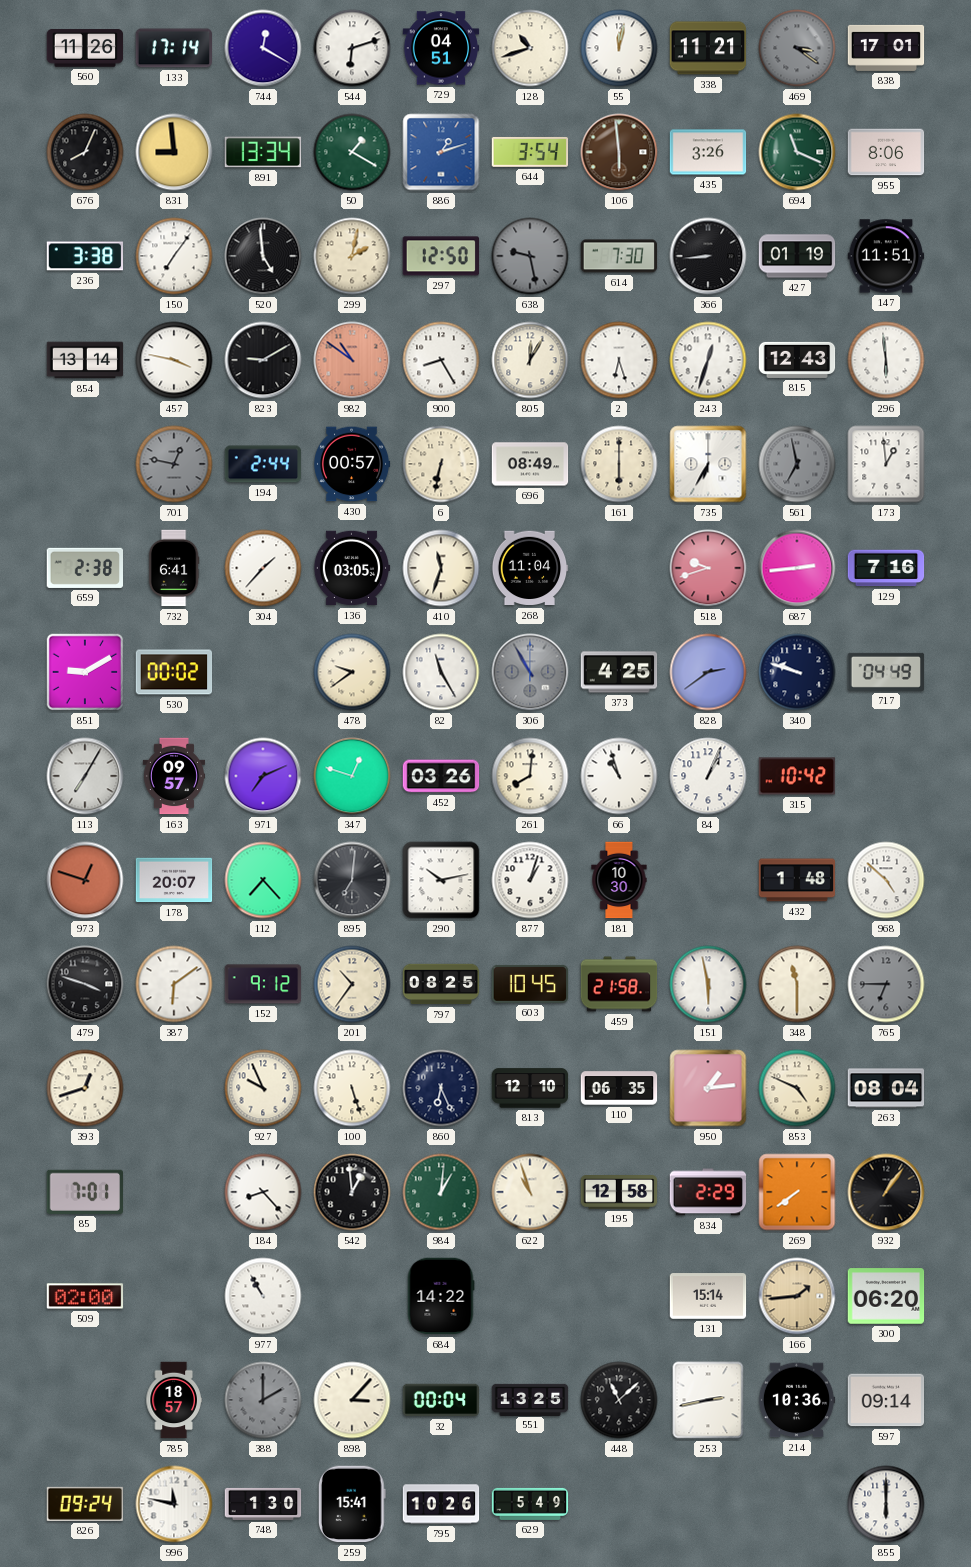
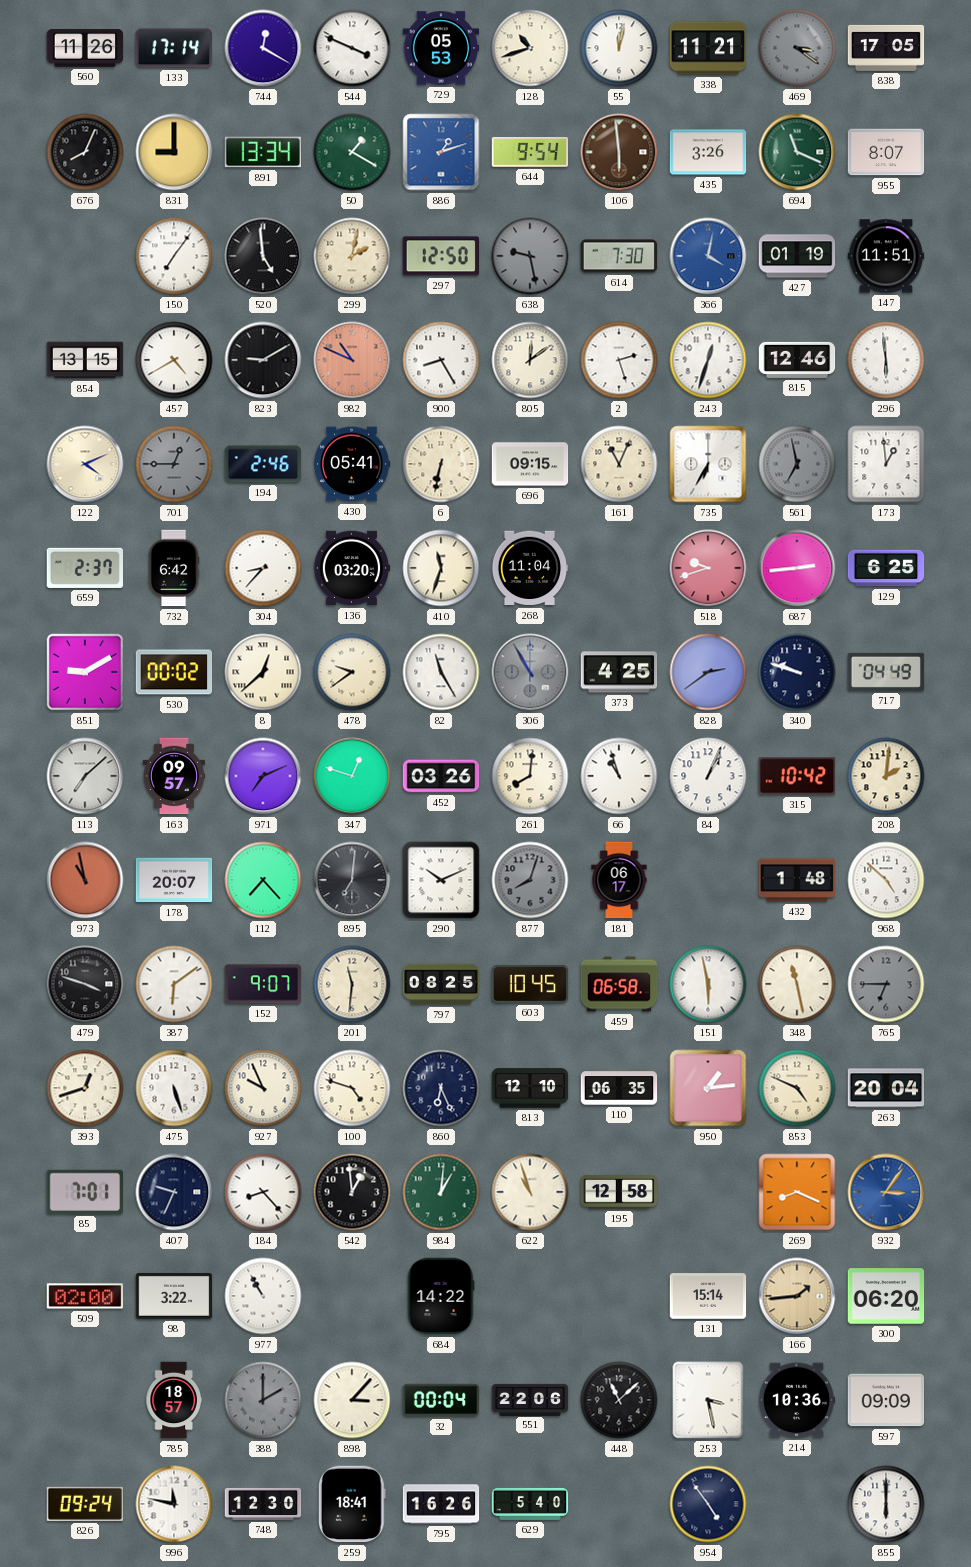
544: 6:12 -> 3:49
729: 04:51 -> 05:53
838: 17:01 -> 17:05
831: 8:59 -> 9:00
644: 3:54 -> 9:54
955: 8:06 -> 8:07
236: 3:38 -> none
366: 8:44 -> 4:02
366 dial: black -> blue
854: 13:14 -> 13:15
457: 3:47 -> 4:40
982: 10:51 -> 10:49
805: 12:05 -> 12:09
2: 6:27 -> 2:27
815: 12:43 -> 12:46
122: none -> 4:11
701: 12:47 -> 12:45
194: 2:44 -> 2:46
430: 00:57 -> 05:41
696: 08:49 -> 09:15
161: 6:00 -> 11:04
659: 2:38 -> 2:37
732: 6:41 -> 6:42
304: 1:37 -> 8:37
136: 03:05 -> 03:20
129: 7:16 -> 6:25
8: none -> 12:38
113: 7:05 -> 7:08
208: none -> 2:01
973: 12:48 -> 10:58
290: 10:13 -> 10:11
877: 1:03 -> 8:03
877 dial: white -> grey
181: 10:30 -> 06:17
152: 9:12 -> 9:07
201: 10:36 -> 11:31
459: 21:58 -> 06:58
348: 11:30 -> 11:28
475: none -> 5:27
100: 5:27 -> 4:48
263: 08:04 -> 20:04
407: none -> 9:34
834: 2:29 -> none
269: 7:39 -> 8:19
932: 1:06 -> 3:06
932 dial: black -> blue
98: none -> 3:22
551: 13:25 -> 22:06
253: 2:43 -> 3:28
597: 09:14 -> 09:09
748: 1:30 -> 12:30
259: 15:41 -> 18:41
795: 10:26 -> 16:26
629: 5:49 -> 5:40
954: none -> 4:54
